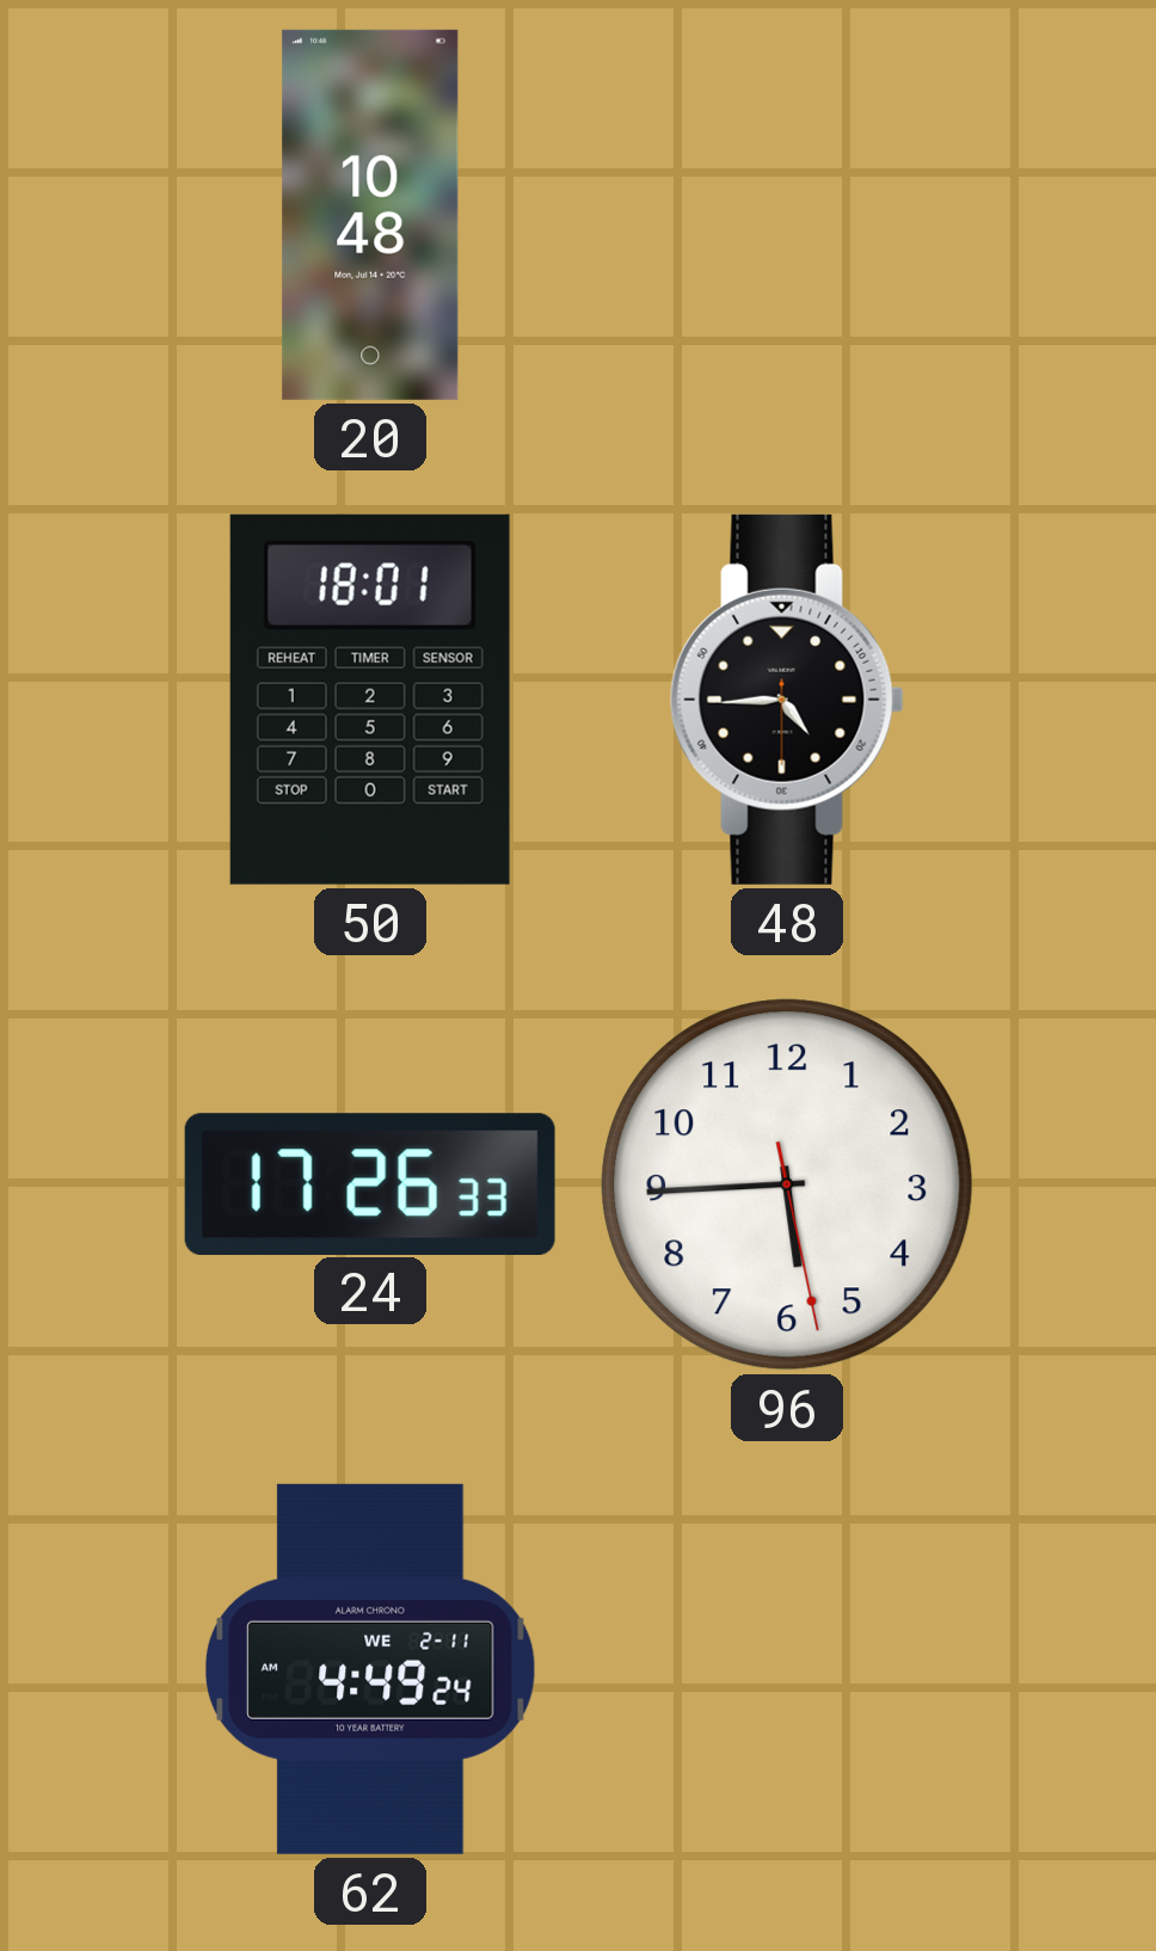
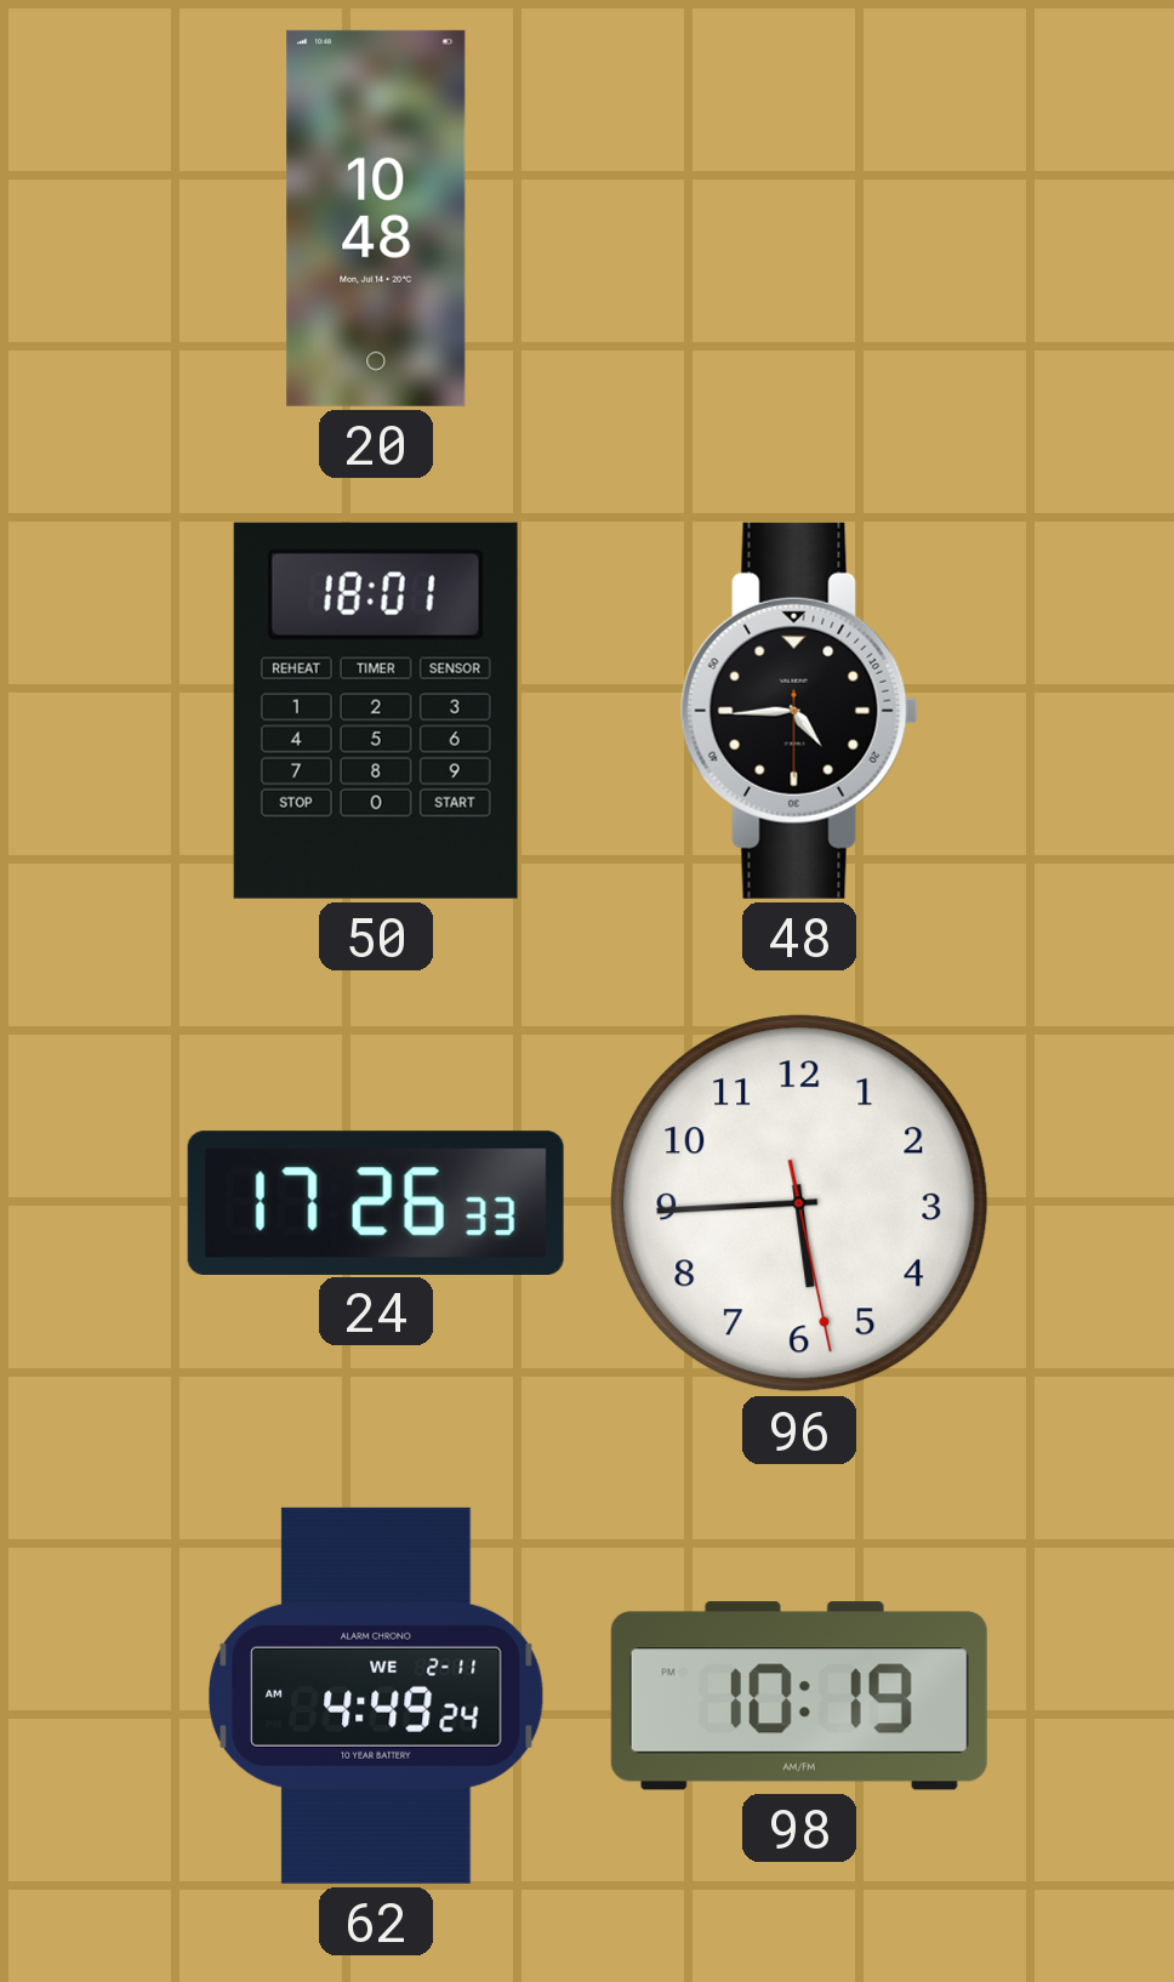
98: none -> 10:19
